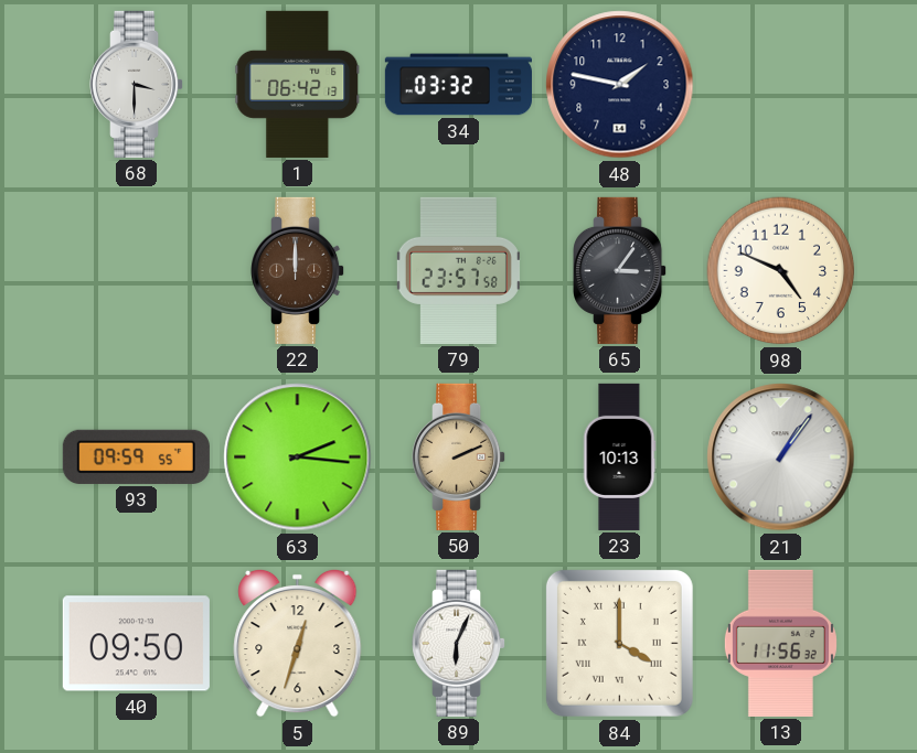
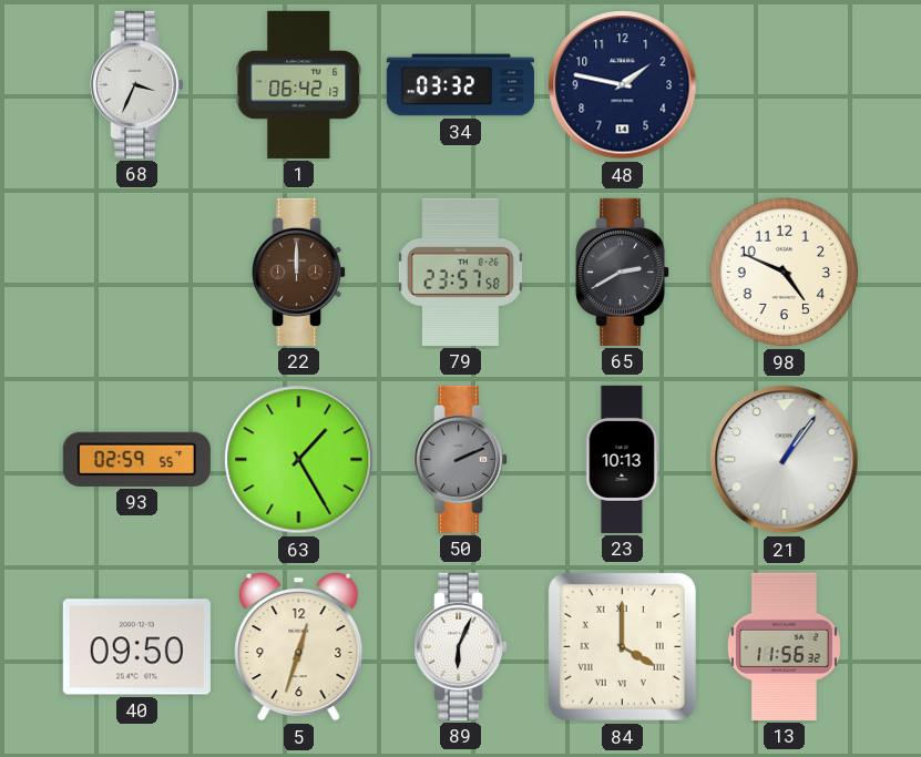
68: 3:30 -> 3:34
65: 3:06 -> 2:40
93: 09:59 -> 02:59
63: 2:16 -> 1:25
50 dial: champagne -> grey
